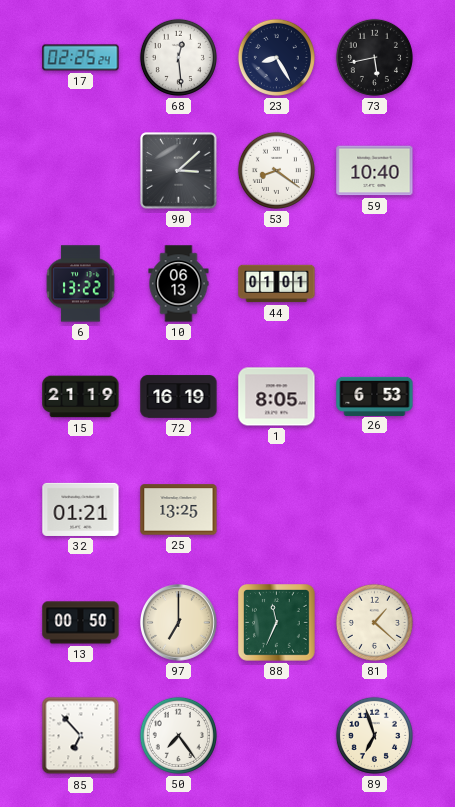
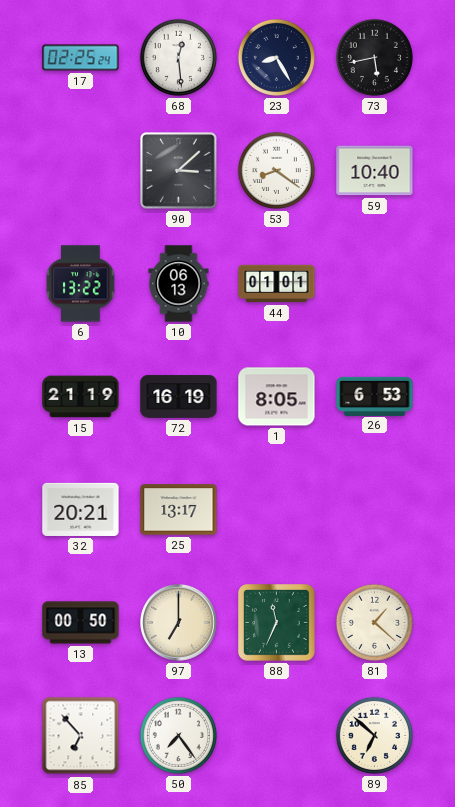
32: 01:21 -> 20:21
25: 13:25 -> 13:17
89: 6:57 -> 6:52
